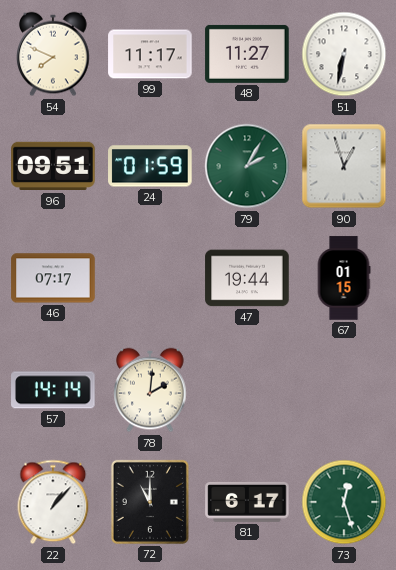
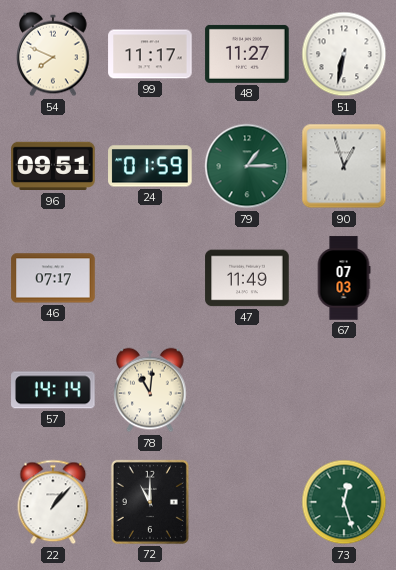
79: 2:05 -> 1:15
47: 19:44 -> 11:49
67: 01:15 -> 07:03
78: 2:01 -> 11:01
81: 6:17 -> none
